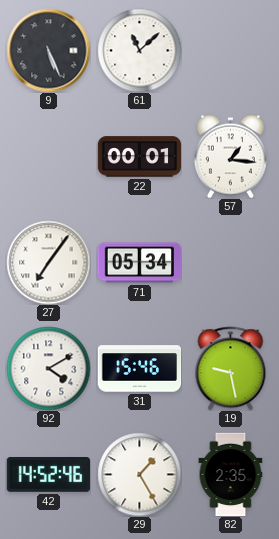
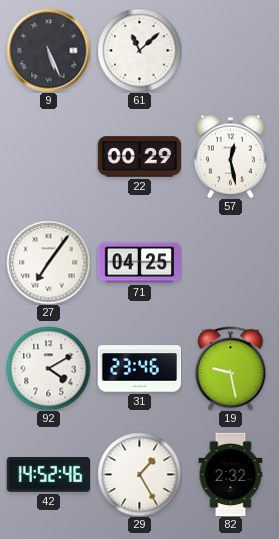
22: 00:01 -> 00:29
57: 1:16 -> 12:28
71: 05:34 -> 04:25
31: 15:46 -> 23:46
82: 2:35 -> 2:32
